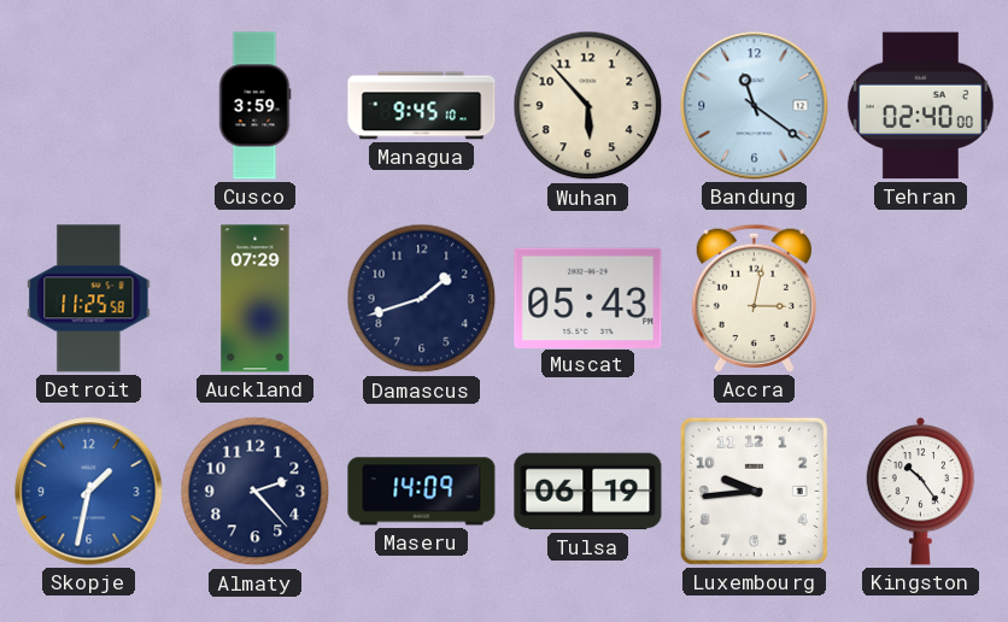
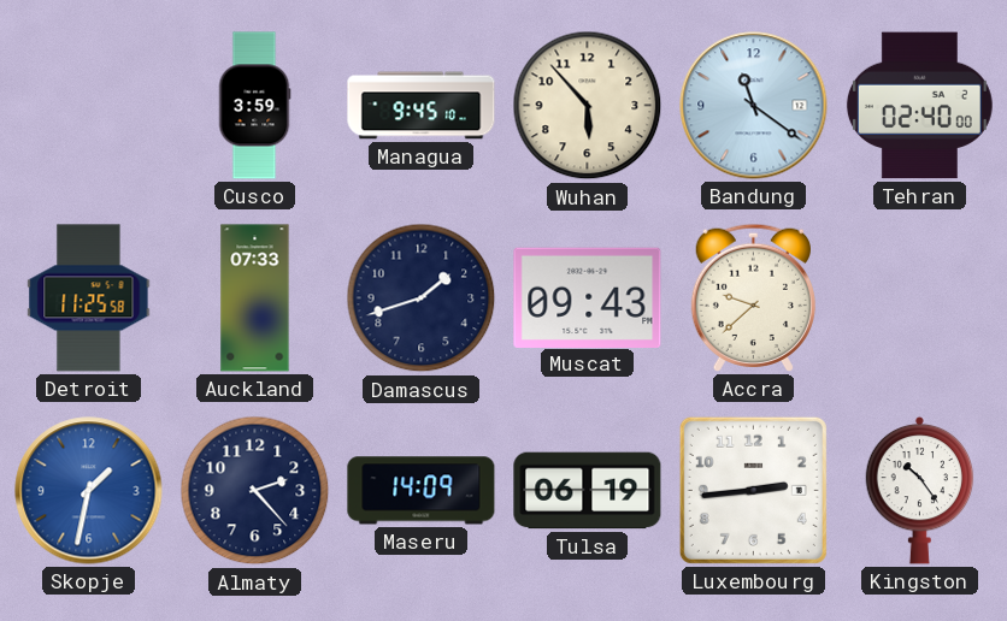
Auckland: 07:29 -> 07:33
Muscat: 05:43 -> 09:43
Accra: 3:02 -> 9:38
Luxembourg: 9:44 -> 2:44
